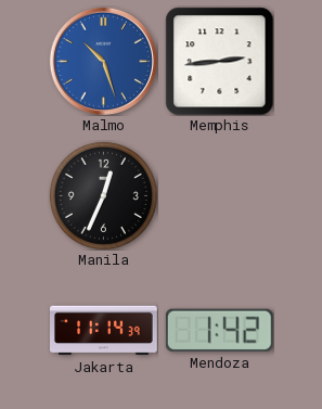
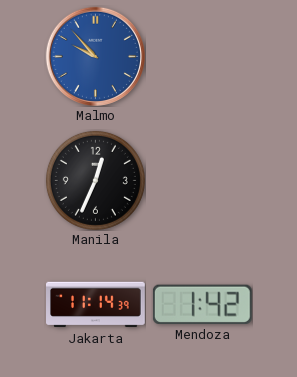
Malmo: 10:27 -> 9:53
Memphis: 2:44 -> none
